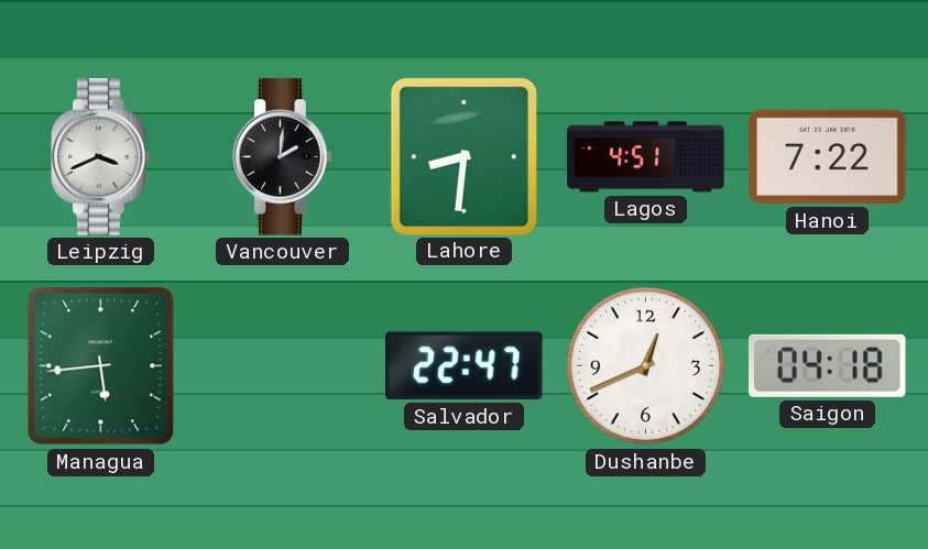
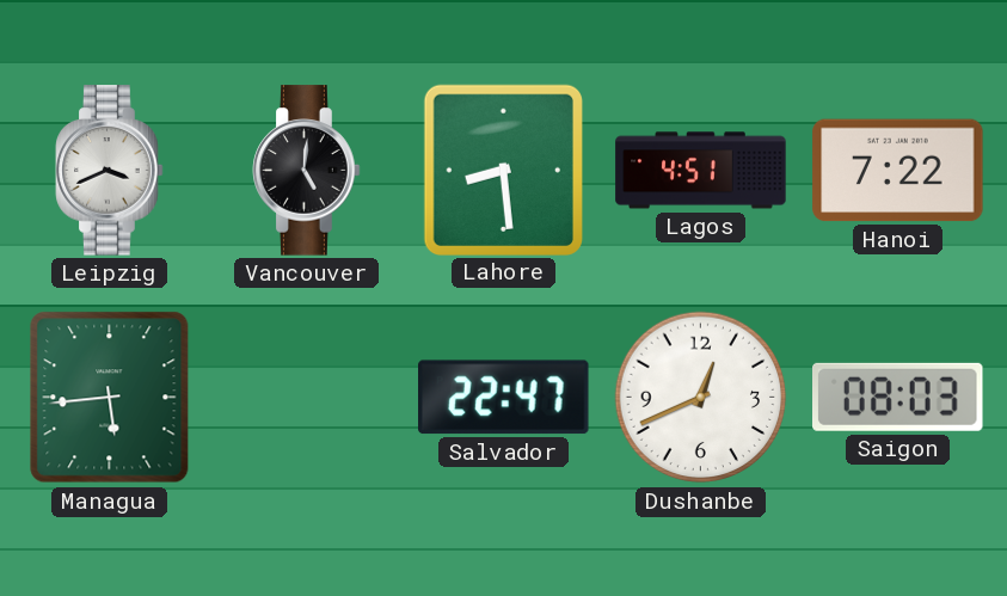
Vancouver: 2:01 -> 5:01
Lahore: 8:31 -> 8:29
Saigon: 04:18 -> 08:03
